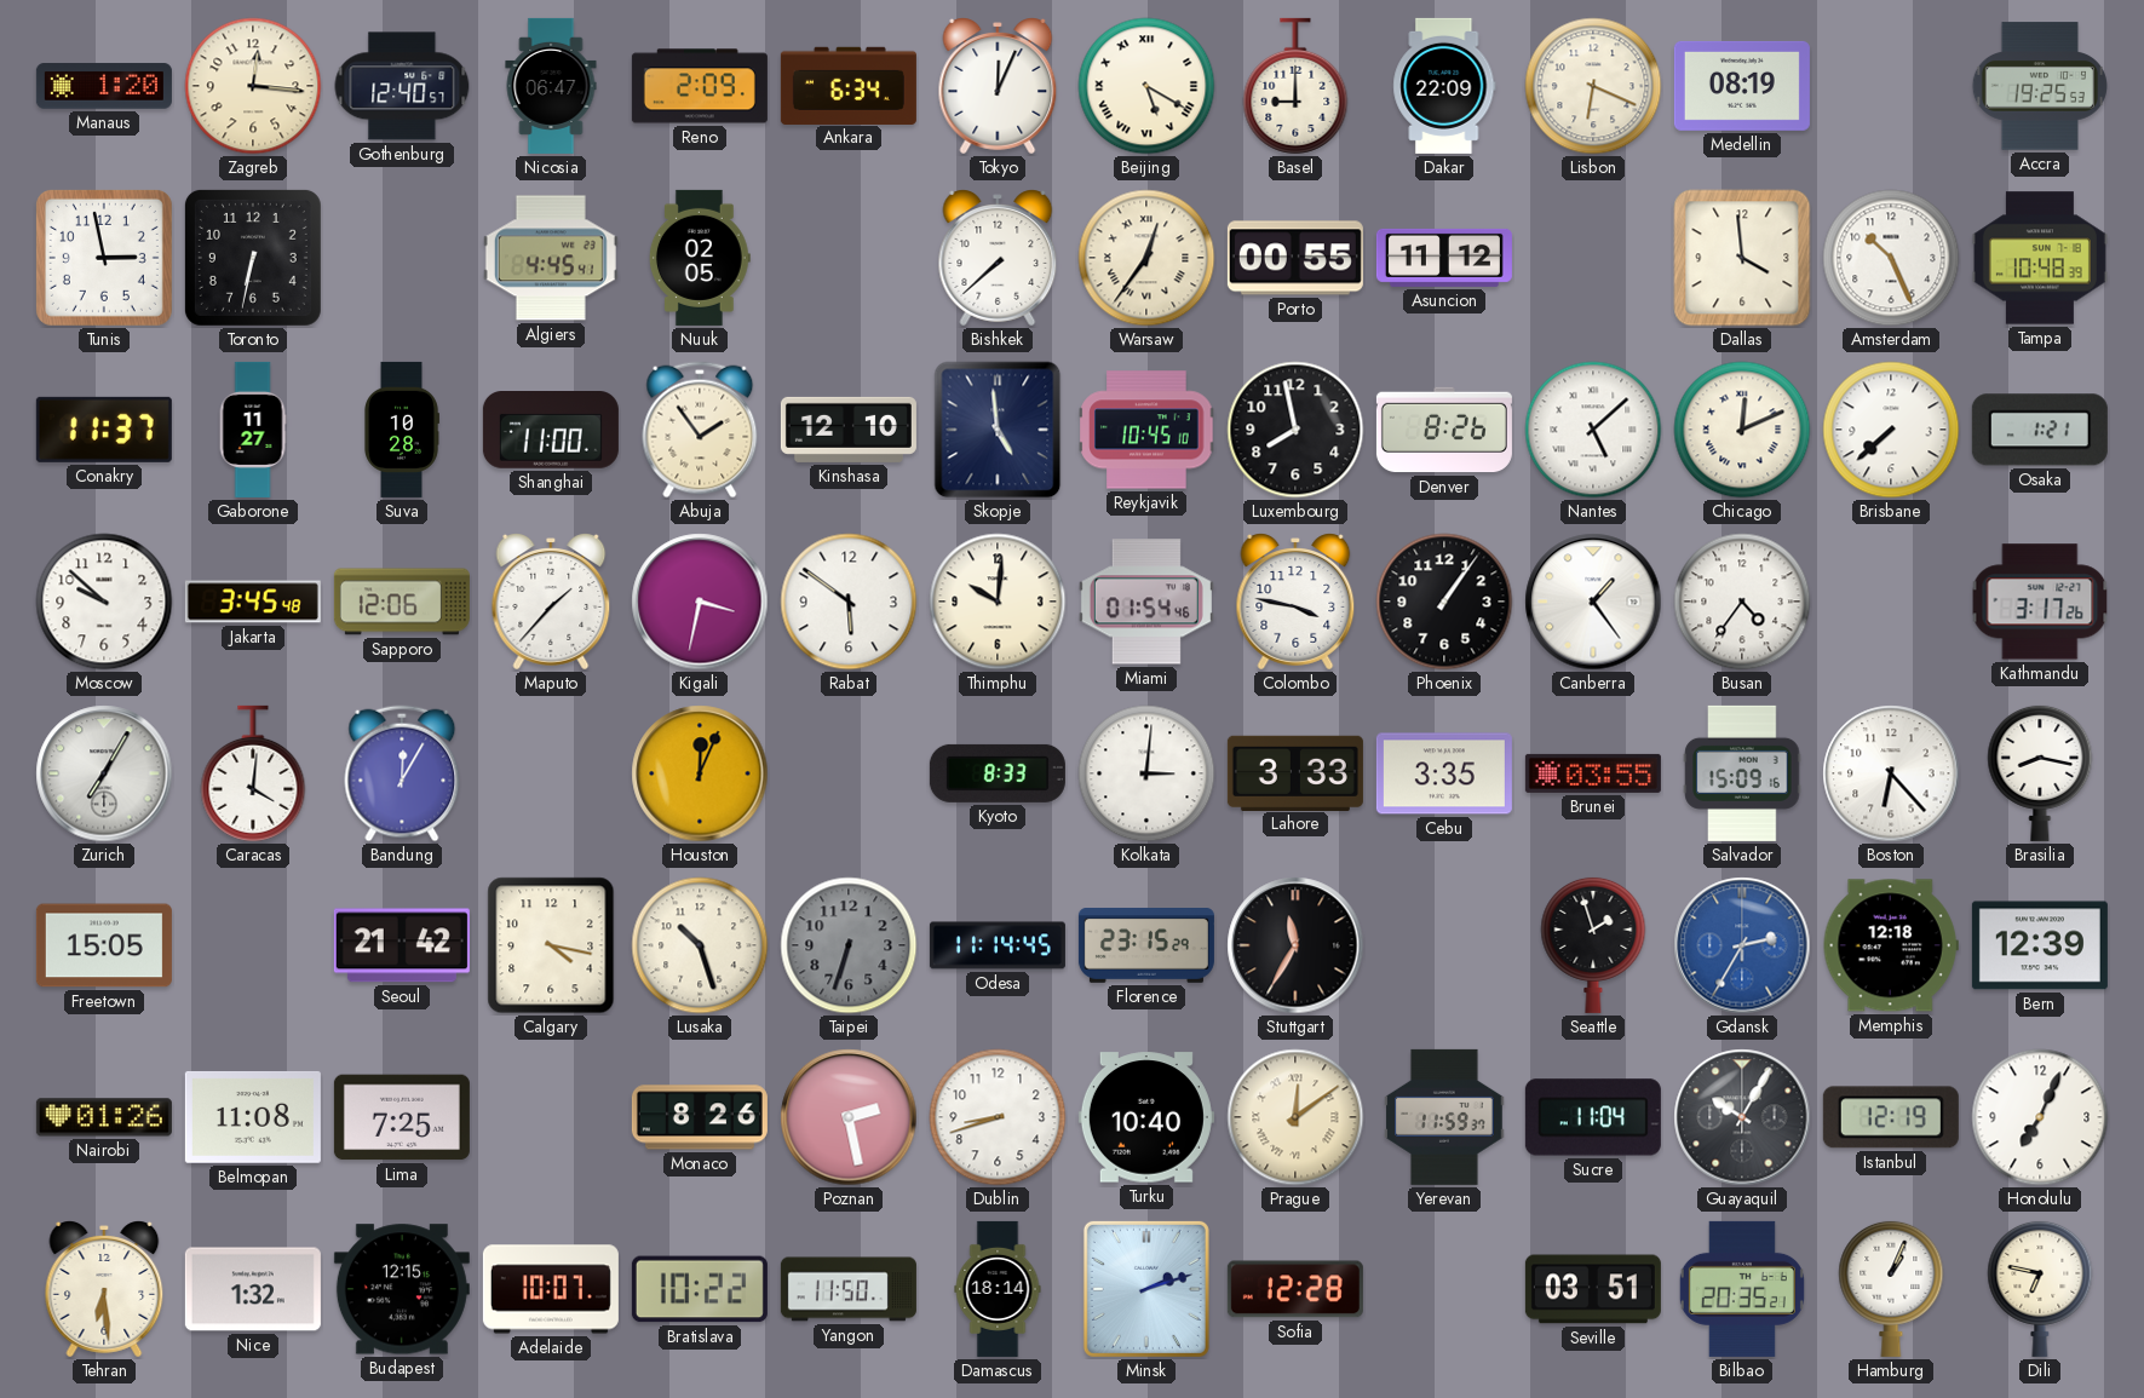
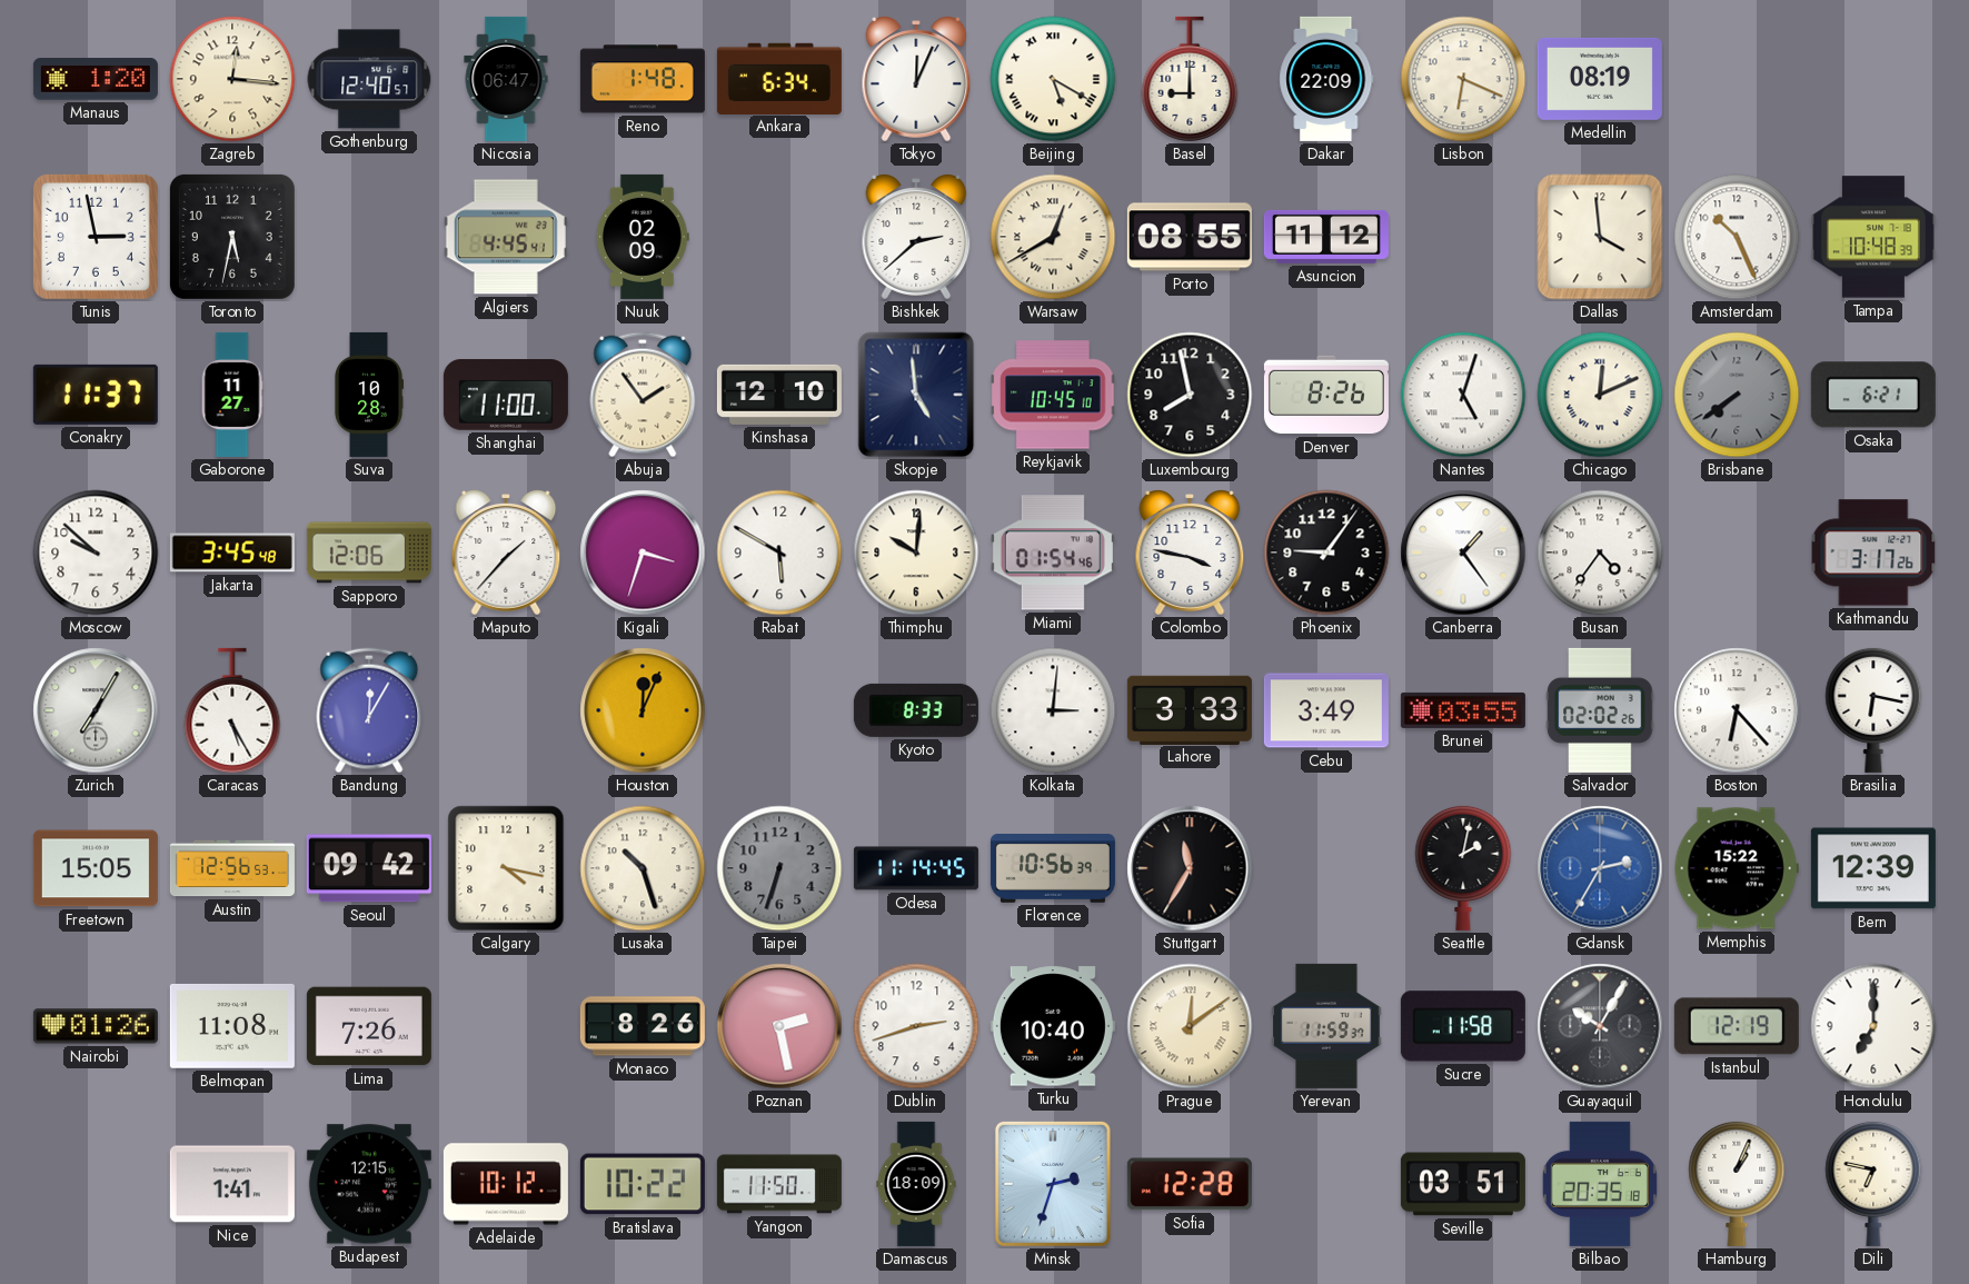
Reno: 2:09 -> 1:48
Accra: 19:25 -> none
Toronto: 6:32 -> 5:32
Nuuk: 02:05 -> 02:09
Bishkek: 7:38 -> 2:38
Warsaw: 12:36 -> 12:40
Porto: 00:55 -> 08:55
Nantes: 5:08 -> 5:03
Brisbane: 7:38 -> 7:39
Brisbane dial: white -> grey
Osaka: 1:21 -> 6:21
Kigali: 3:32 -> 3:33
Rabat: 5:51 -> 5:50
Phoenix: 1:06 -> 9:06
Caracas: 4:01 -> 5:25
Cebu: 3:35 -> 3:49
Salvador: 15:09 -> 02:02
Brasilia: 8:17 -> 6:17
Austin: none -> 12:56
Seoul: 21:42 -> 09:42
Florence: 23:15 -> 10:56
Seattle: 1:57 -> 2:02
Memphis: 12:18 -> 15:22
Lima: 7:25 -> 7:26
Dublin: 8:42 -> 2:42
Sucre: 11:04 -> 11:58
Honolulu: 7:04 -> 7:00
Tehran: 6:29 -> none
Nice: 1:32 -> 1:41
Adelaide: 10:07 -> 10:12
Damascus: 18:14 -> 18:09
Minsk: 2:12 -> 2:33
Bilbao: 20:35:21 -> 20:35:18
